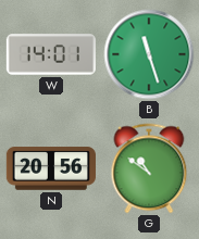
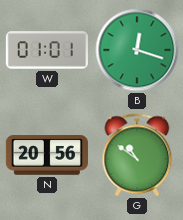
W: 14:01 -> 01:01
B: 11:27 -> 12:18
